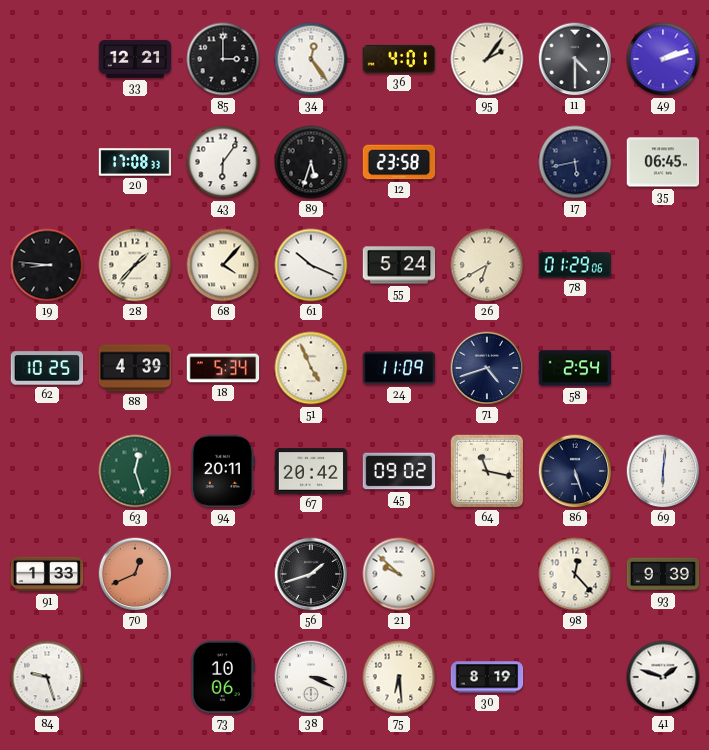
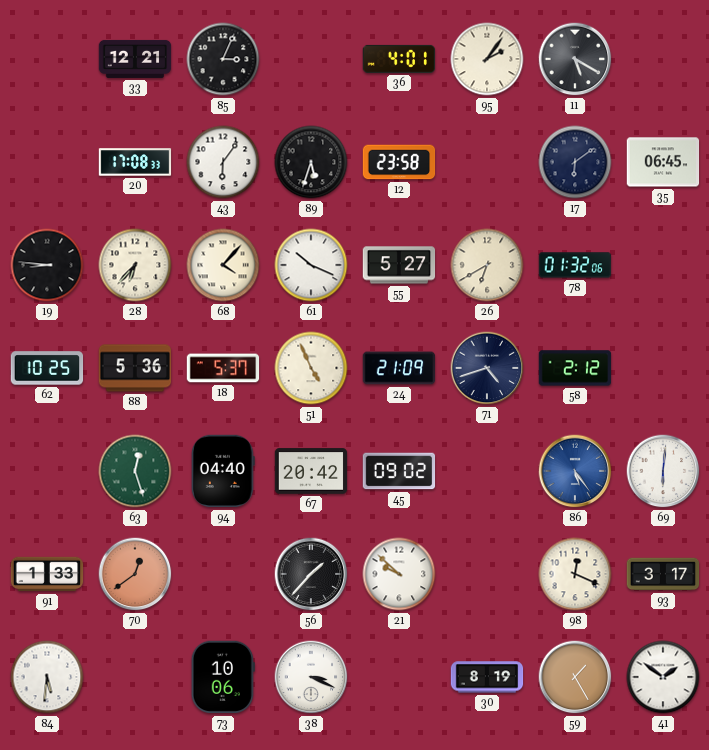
85: 3:00 -> 3:04
34: 12:24 -> none
11: 4:30 -> 5:20
49: 2:12 -> none
17: 5:43 -> 6:09
28: 1:37 -> 6:37
55: 5:24 -> 5:27
78: 01:29 -> 01:32
88: 4:39 -> 5:36
18: 5:34 -> 5:37
24: 11:09 -> 21:09
58: 2:54 -> 2:12
94: 20:11 -> 04:40
64: 11:17 -> none
86: 5:27 -> 5:24
86 dial: navy -> blue
70: 12:41 -> 12:39
56: 1:42 -> 1:37
98: 12:23 -> 12:19
93: 9:39 -> 3:17
84: 9:27 -> 5:31
75: 6:29 -> none
59: none -> 1:25
41: 1:48 -> 1:51
